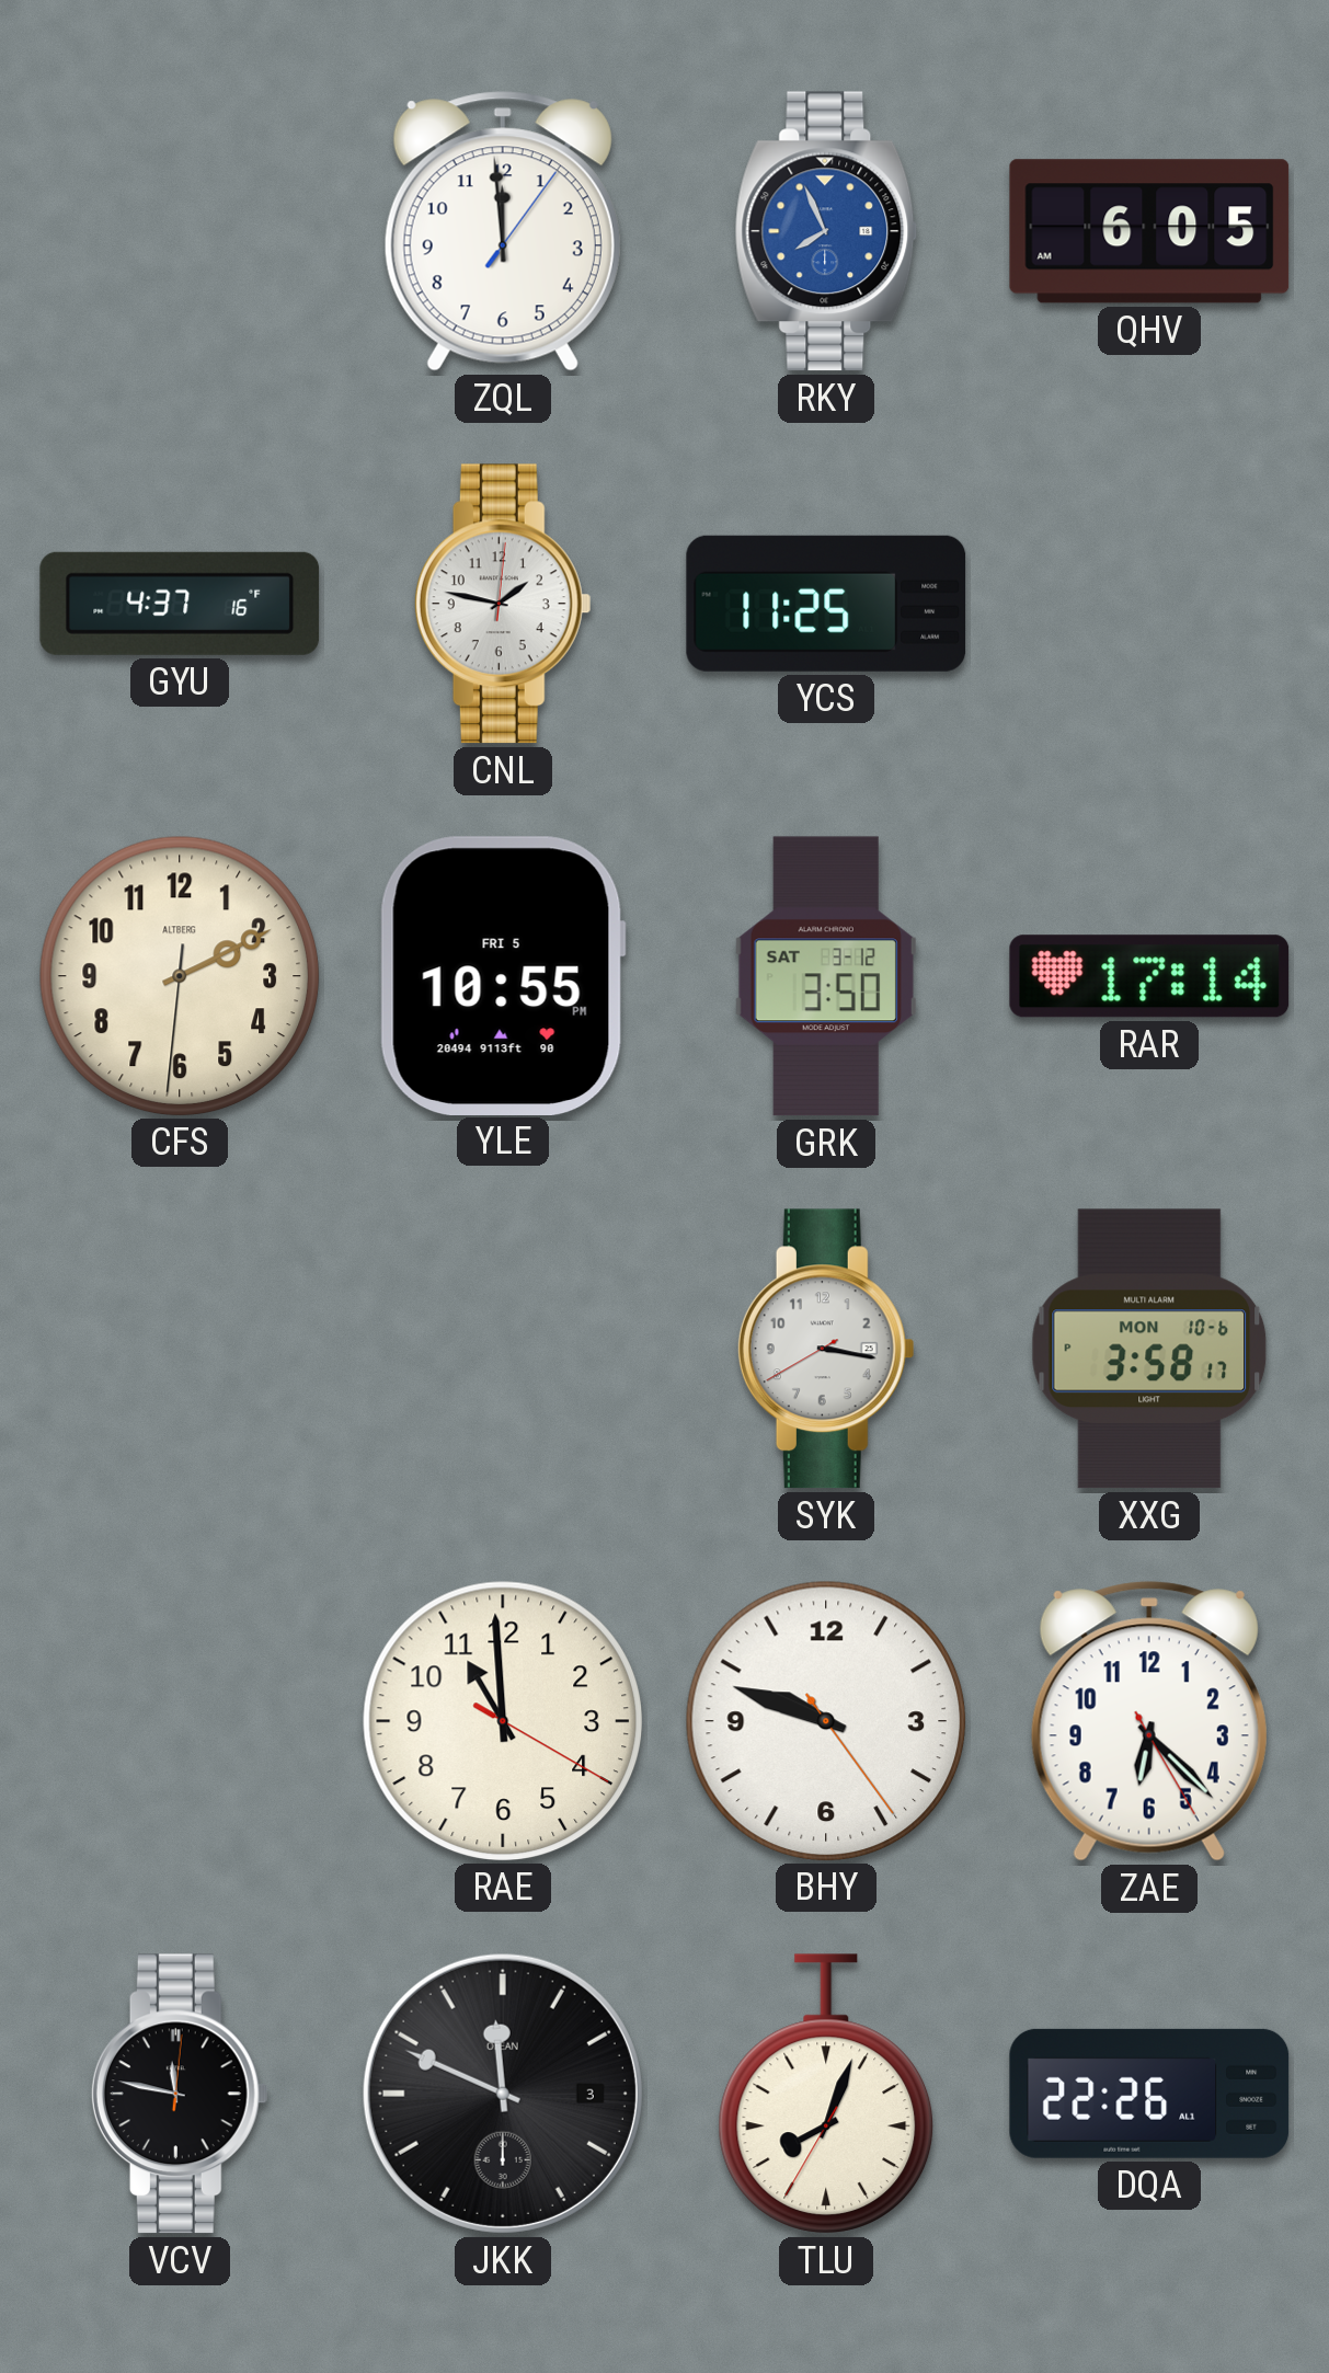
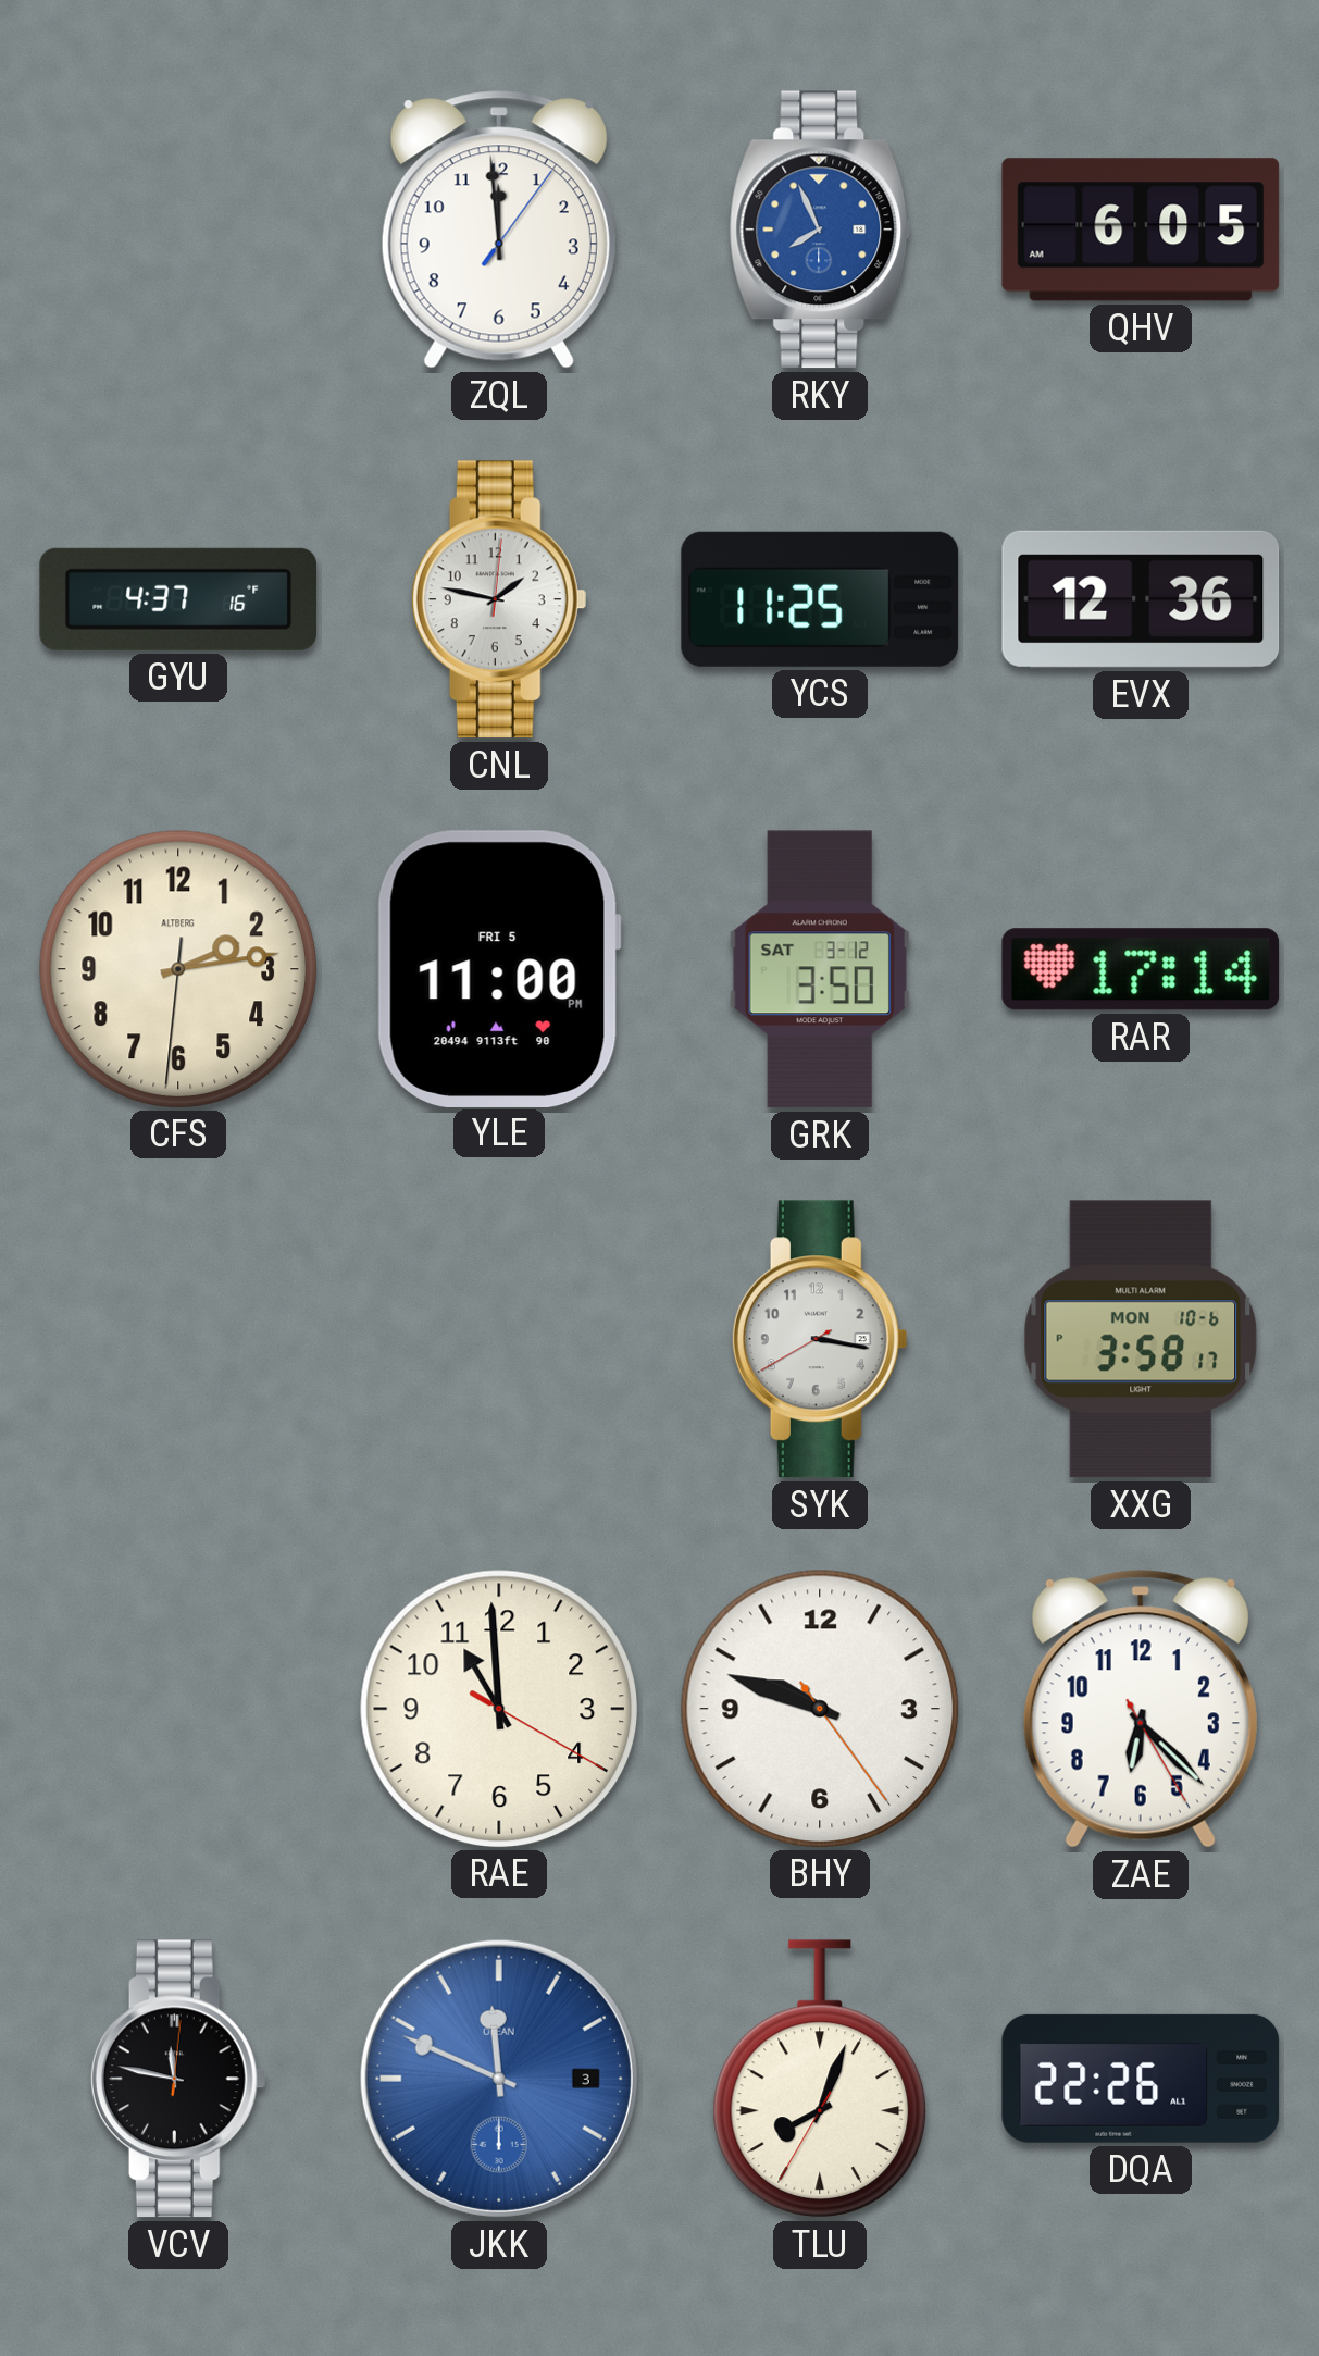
EVX: none -> 12:36
CFS: 2:10 -> 2:13
YLE: 10:55 -> 11:00
JKK dial: black -> blue
